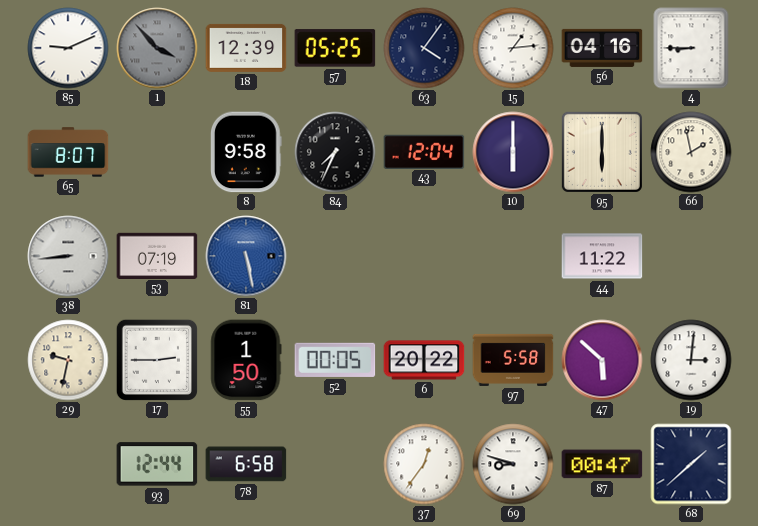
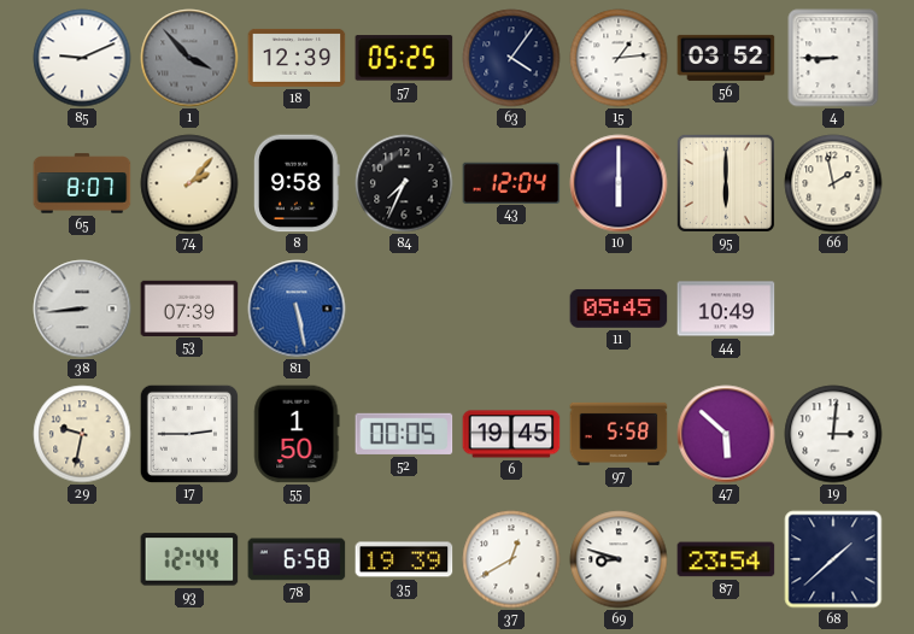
56: 04:16 -> 03:52
74: none -> 2:07
53: 07:19 -> 07:39
11: none -> 05:45
44: 11:22 -> 10:49
6: 20:22 -> 19:45
35: none -> 19:39
37: 12:36 -> 12:40
87: 00:47 -> 23:54
